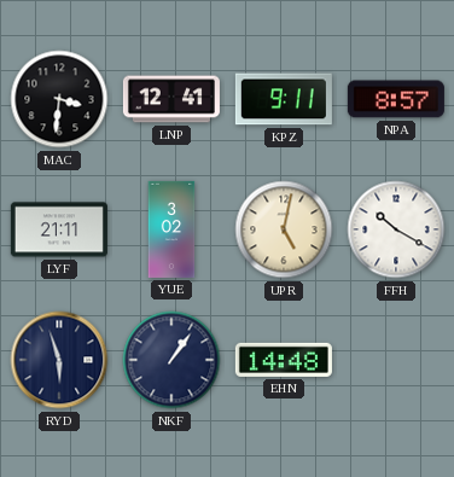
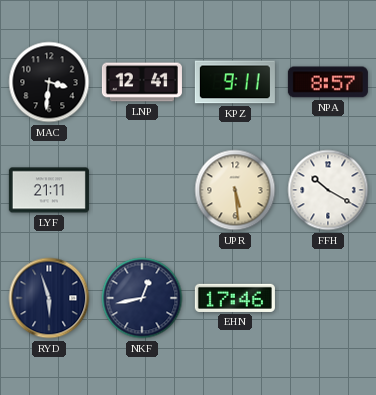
YUE: 3:02 -> none
UPR: 5:02 -> 5:29
NKF: 1:06 -> 12:43
EHN: 14:48 -> 17:46
